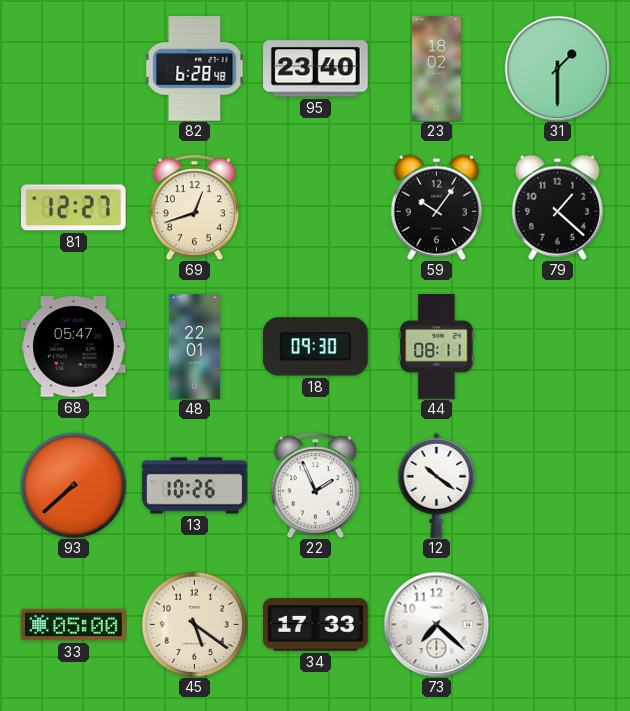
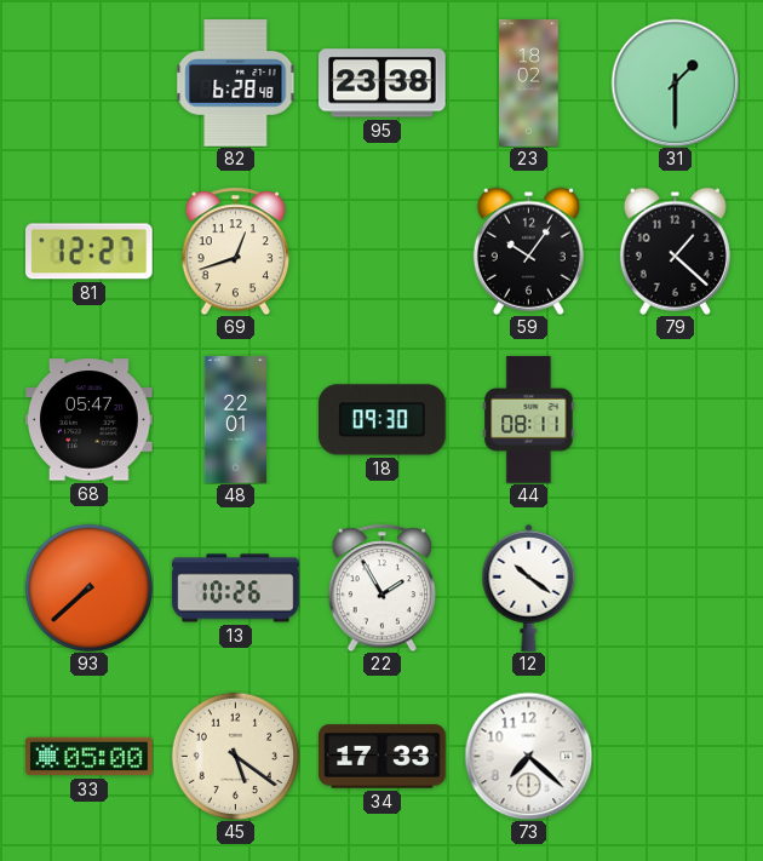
95: 23:40 -> 23:38
22: 1:56 -> 1:55
